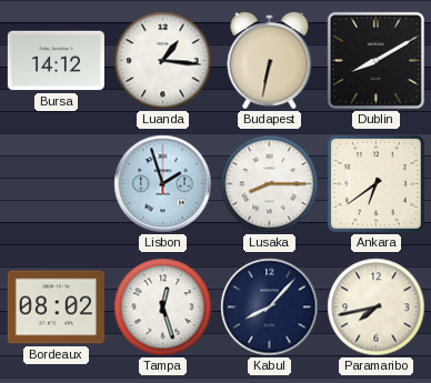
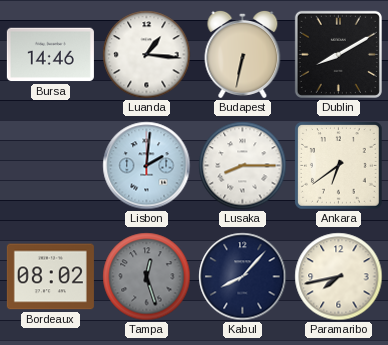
Bursa: 14:12 -> 14:46
Lisbon: 1:57 -> 2:01
Tampa dial: white -> grey
